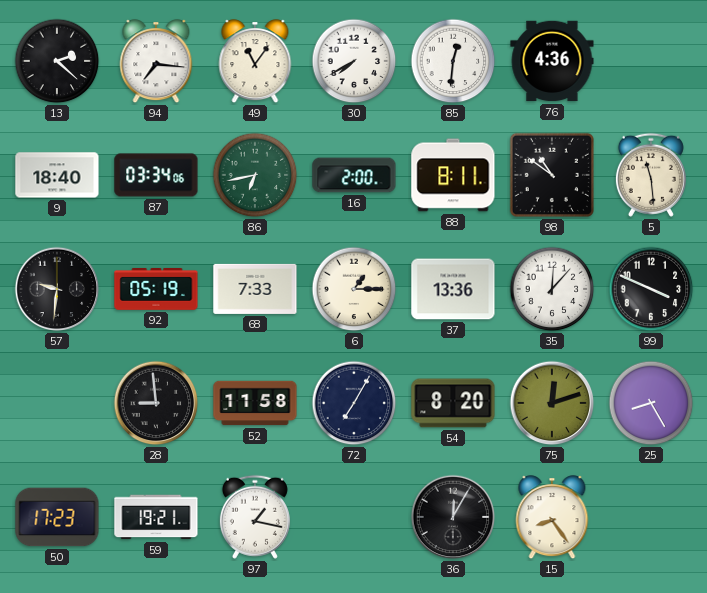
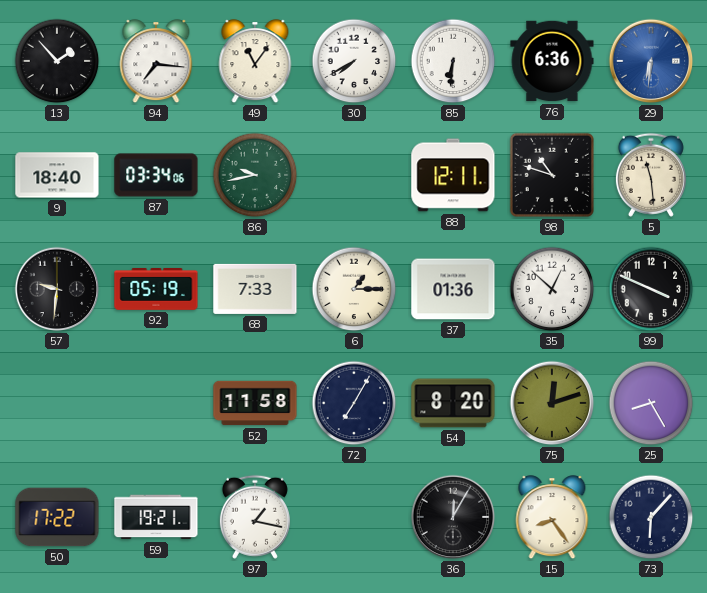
13: 2:22 -> 1:53
85: 12:31 -> 6:31
76: 4:36 -> 6:36
29: none -> 6:31
86: 6:43 -> 9:43
16: 2:00 -> none
88: 8:11 -> 12:11
98: 10:51 -> 10:48
37: 13:36 -> 01:36
35: 12:07 -> 12:52
28: 8:59 -> none
50: 17:23 -> 17:22
73: none -> 6:07
